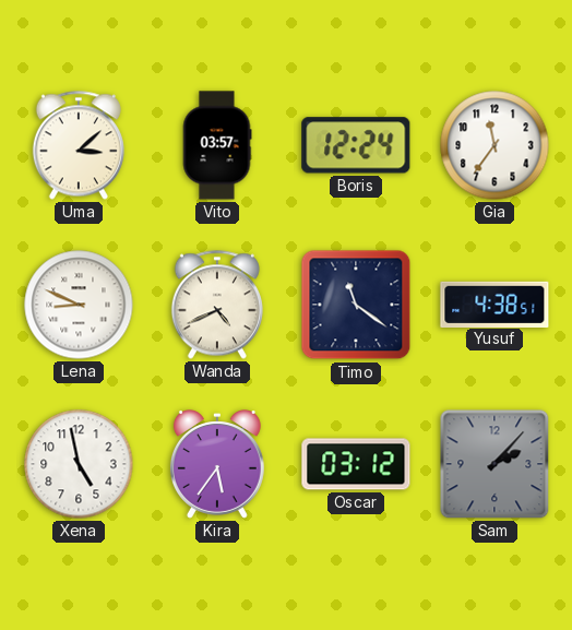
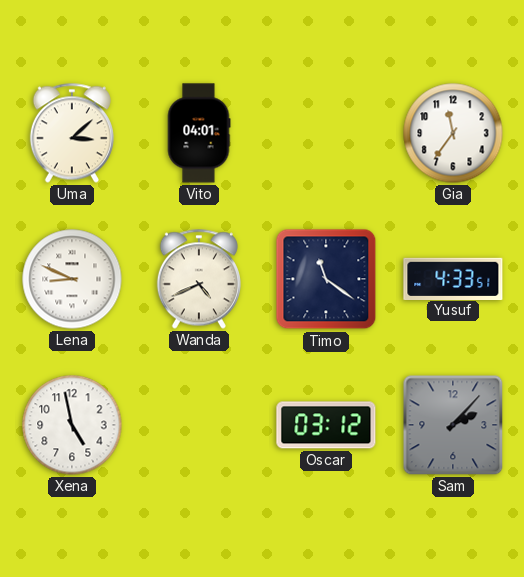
Vito: 03:57 -> 04:01
Boris: 12:24 -> none
Yusuf: 4:38 -> 4:33
Kira: 5:36 -> none
